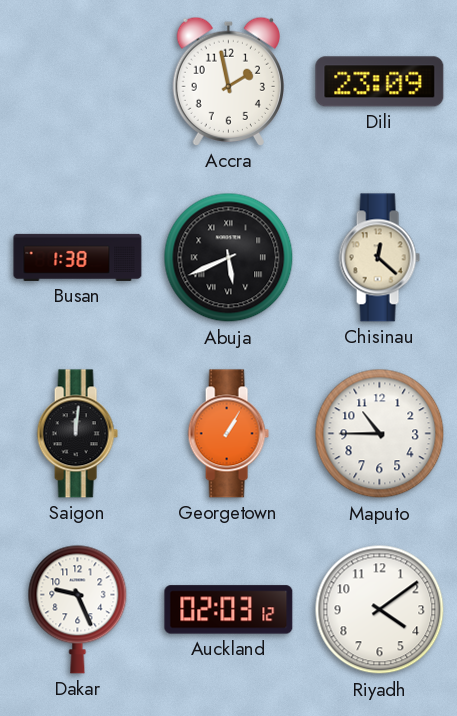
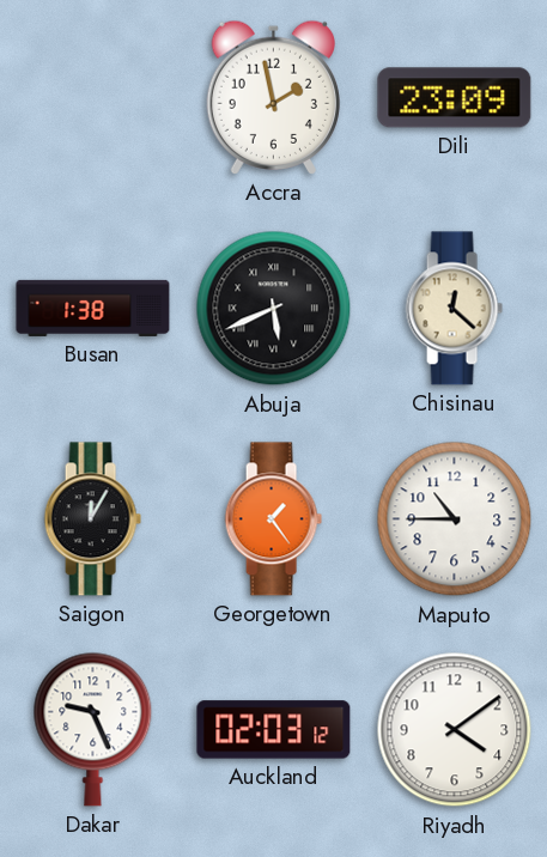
Saigon: 12:01 -> 12:05
Georgetown: 1:05 -> 1:24
